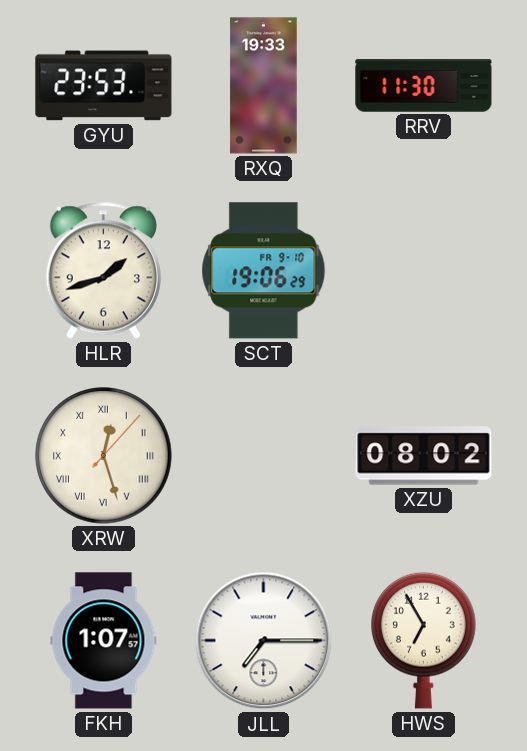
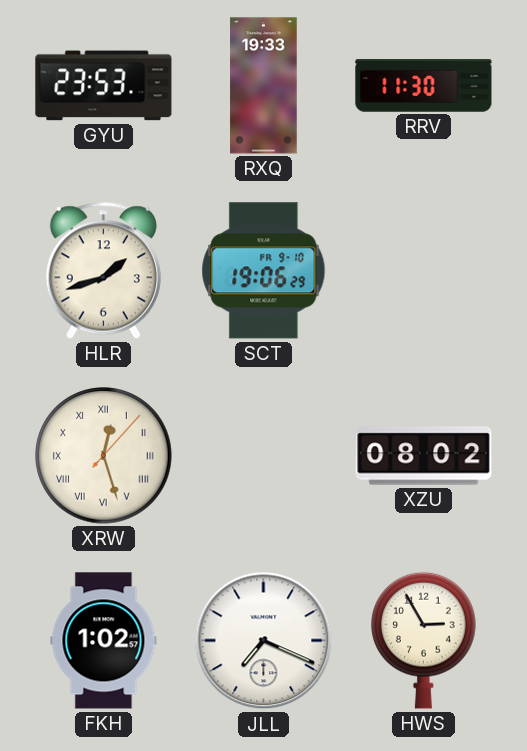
FKH: 1:07 -> 1:02
JLL: 7:15 -> 7:19
HWS: 6:55 -> 2:55
